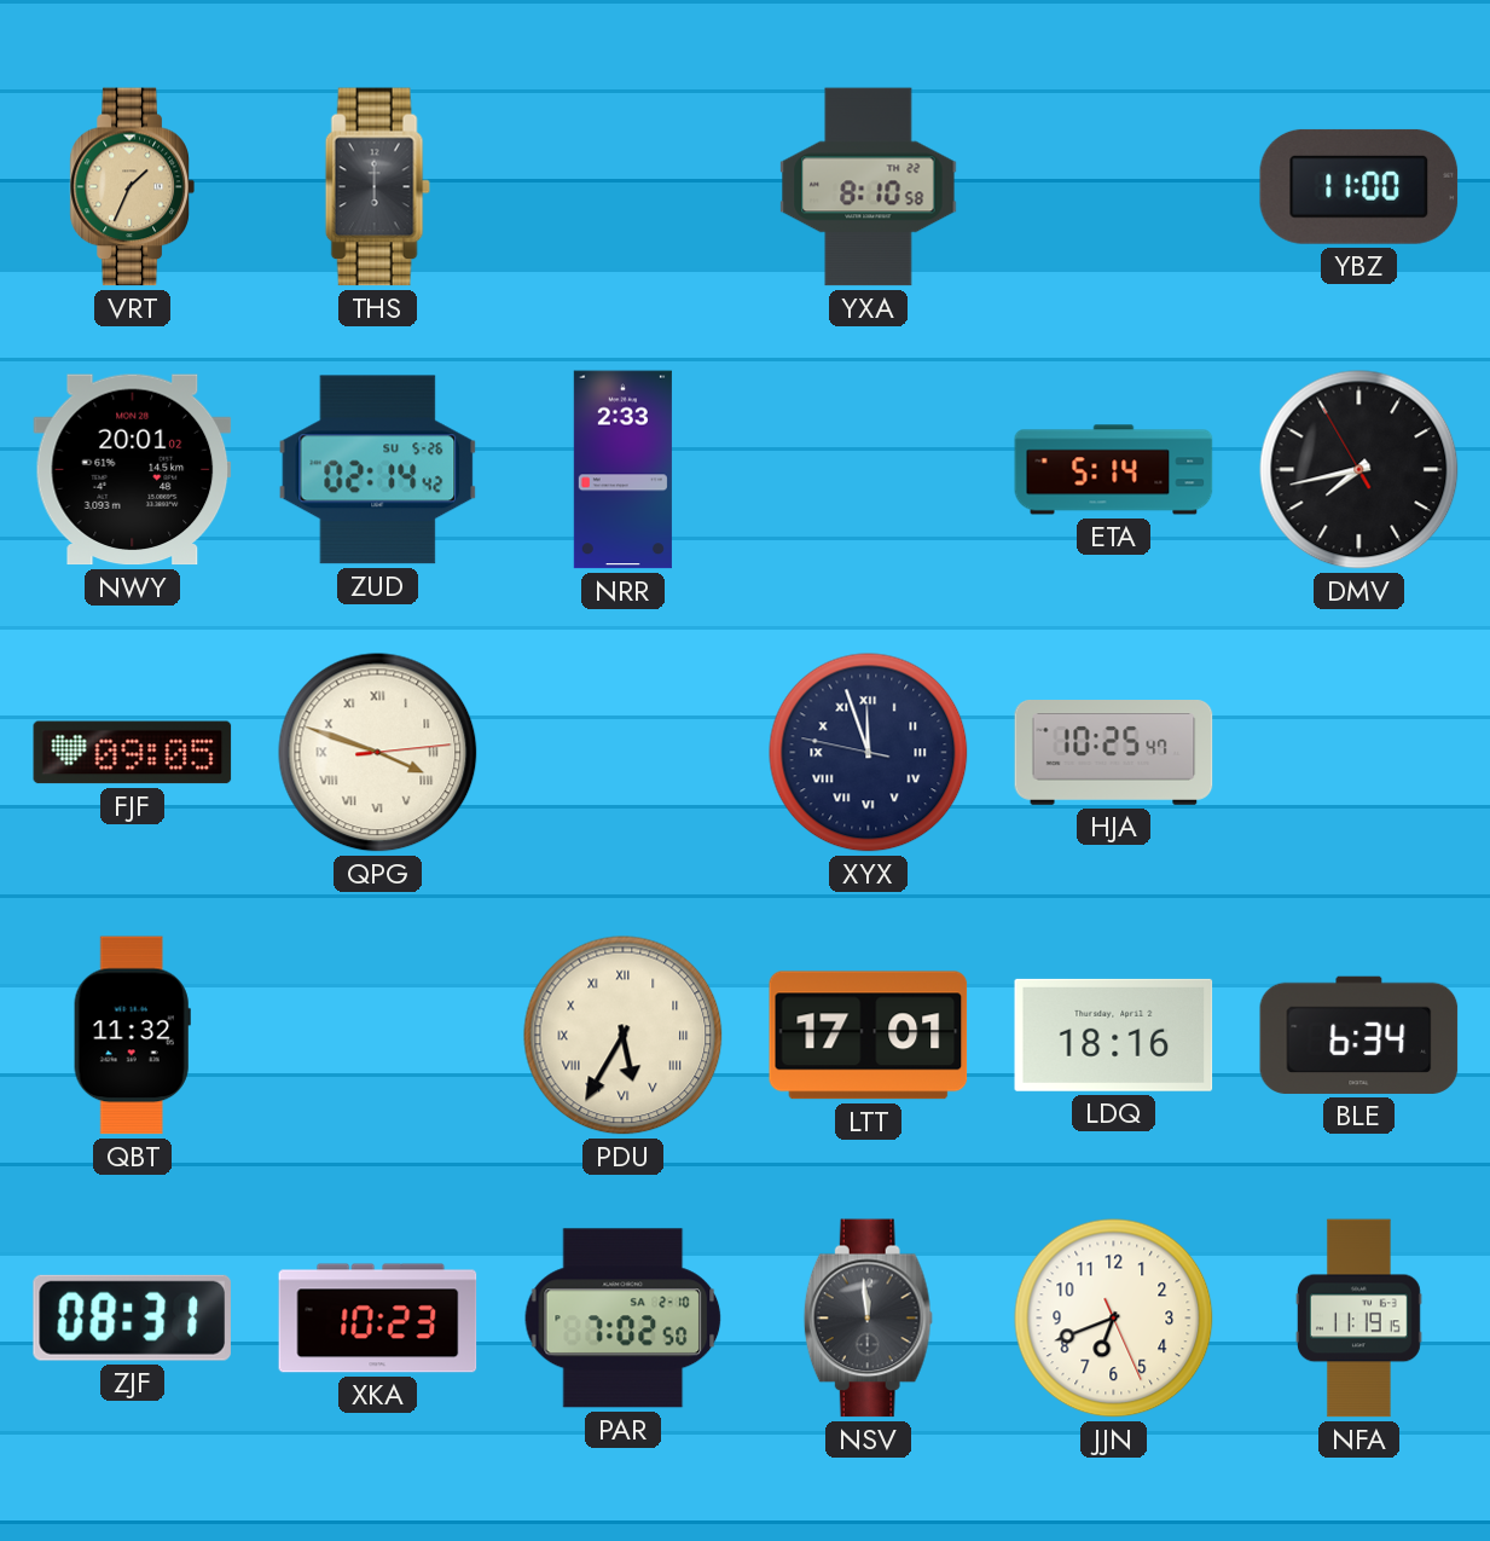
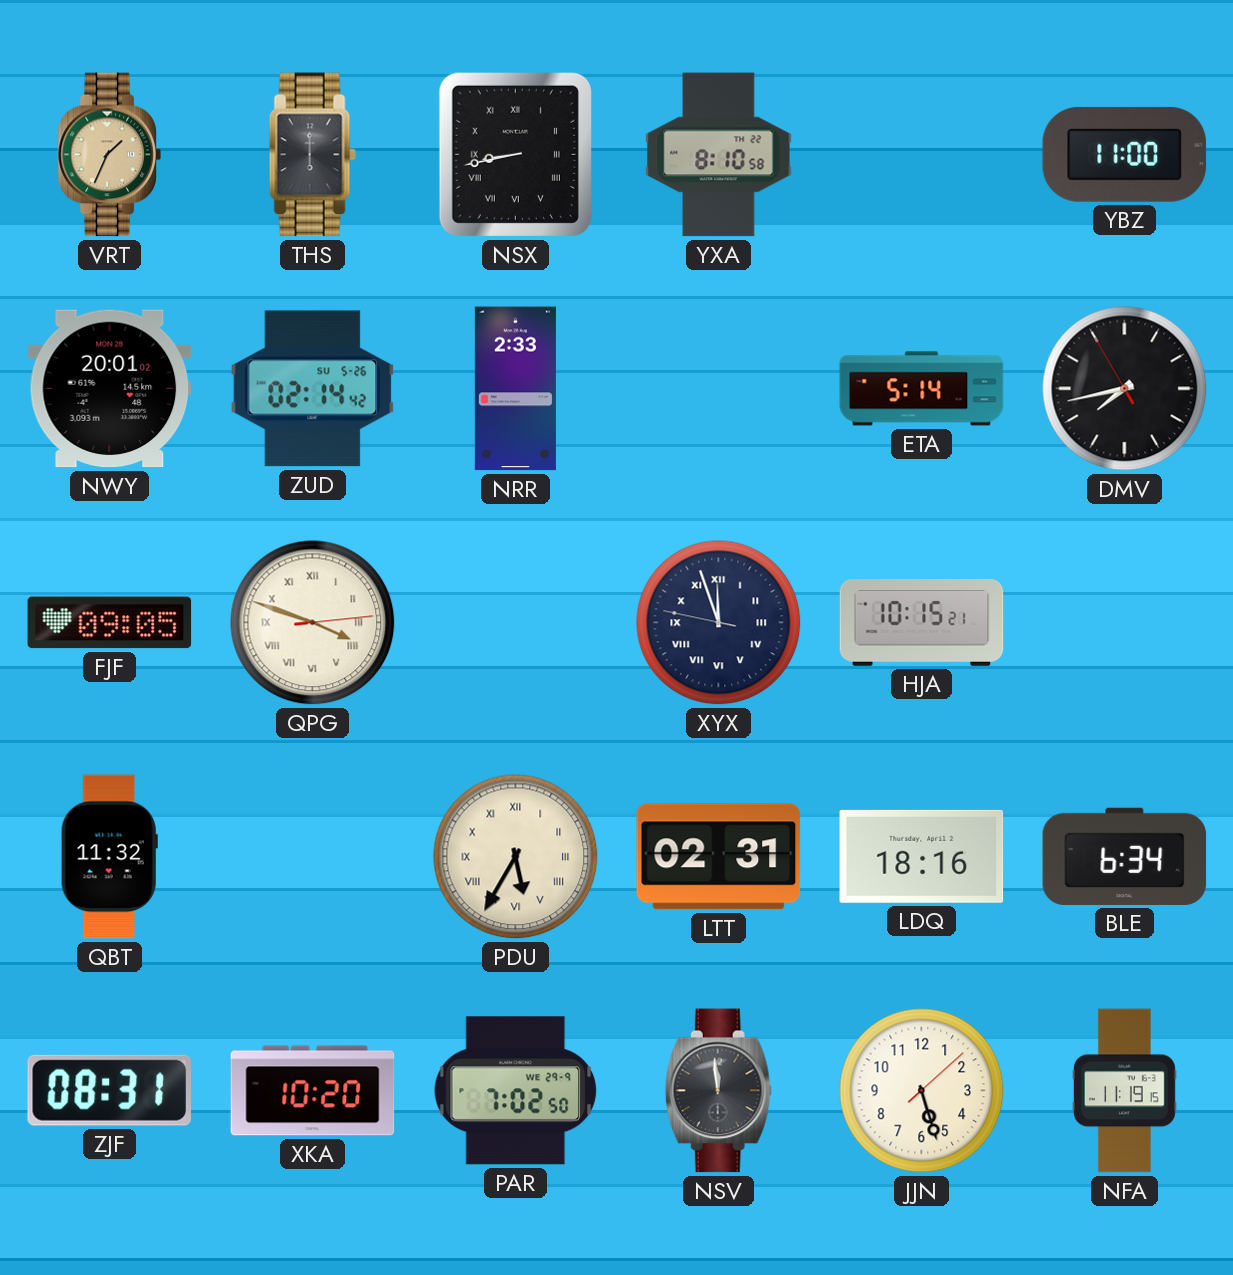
NSX: none -> 8:43
HJA: 10:25 -> 10:15
LTT: 17:01 -> 02:31
XKA: 10:23 -> 10:20
PAR date: SA 2-10 -> WE 29-9
JJN: 6:41 -> 5:27
